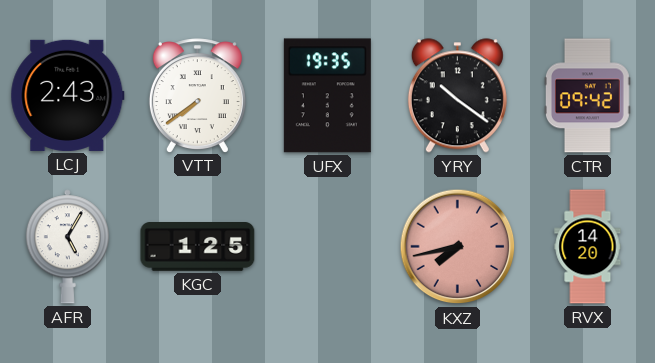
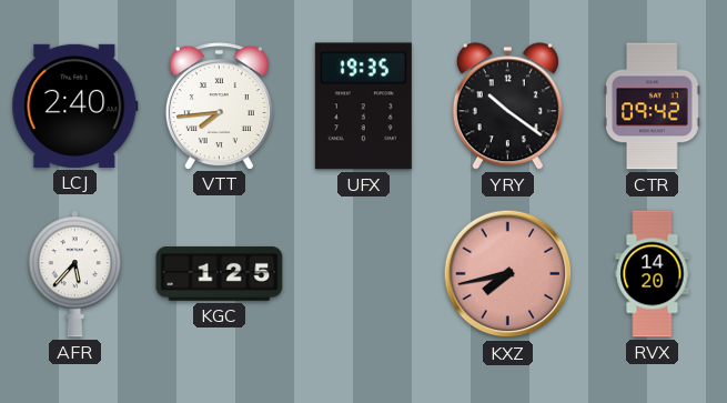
LCJ: 2:43 -> 2:40
VTT: 7:39 -> 7:44
AFR: 5:05 -> 5:37
